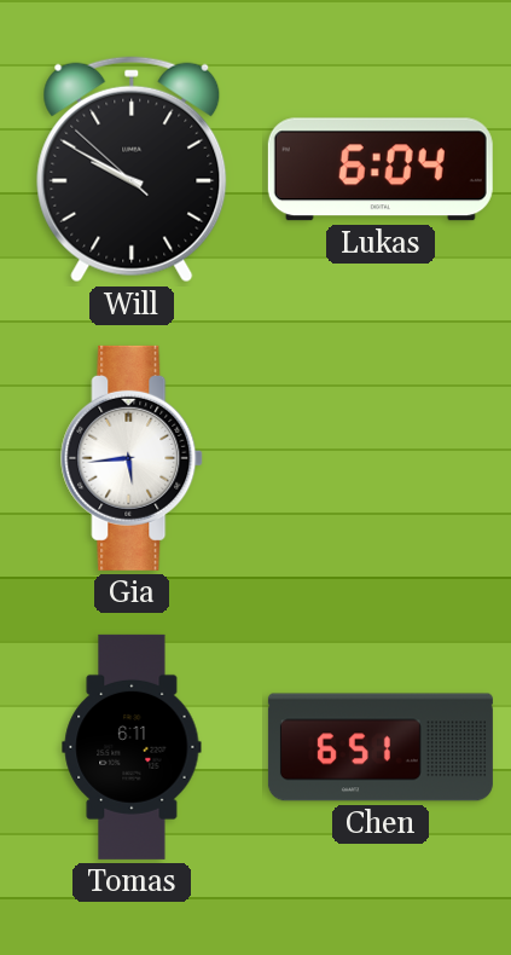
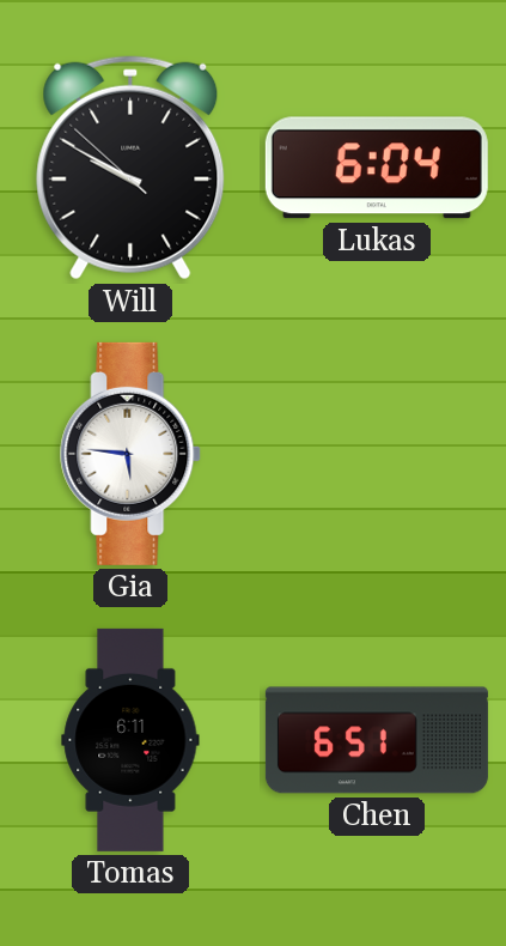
Gia: 5:44 -> 5:46
